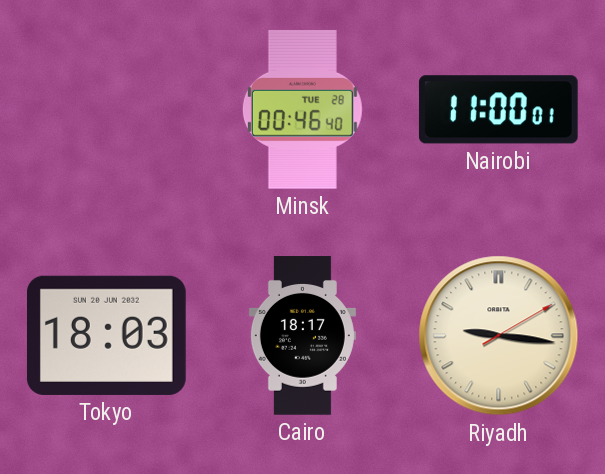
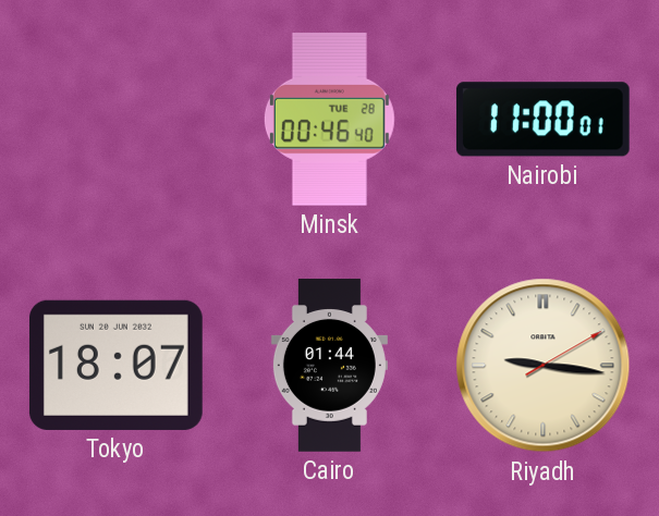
Tokyo: 18:03 -> 18:07
Cairo: 18:17 -> 01:44
